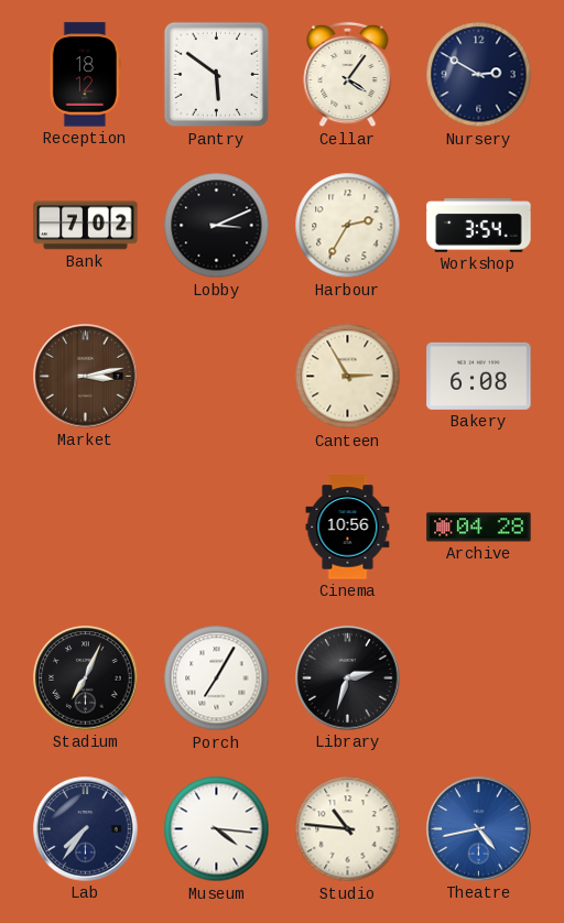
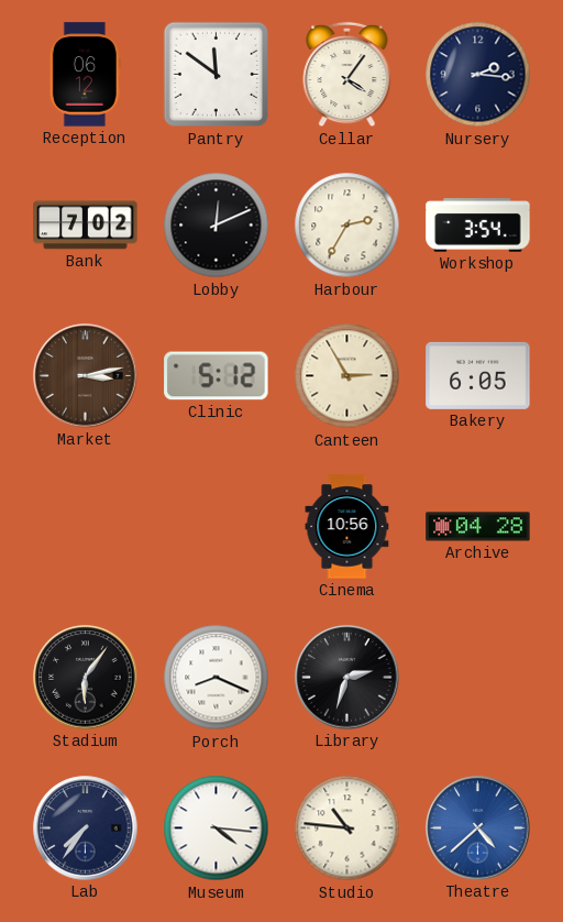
Reception: 18:12 -> 06:12
Pantry: 5:51 -> 11:51
Nursery: 2:50 -> 2:16
Lobby: 3:11 -> 12:11
Clinic: none -> 5:12
Bakery: 6:08 -> 6:05
Stadium: 7:04 -> 6:06
Porch: 7:05 -> 8:19
Theatre: 4:43 -> 4:38
